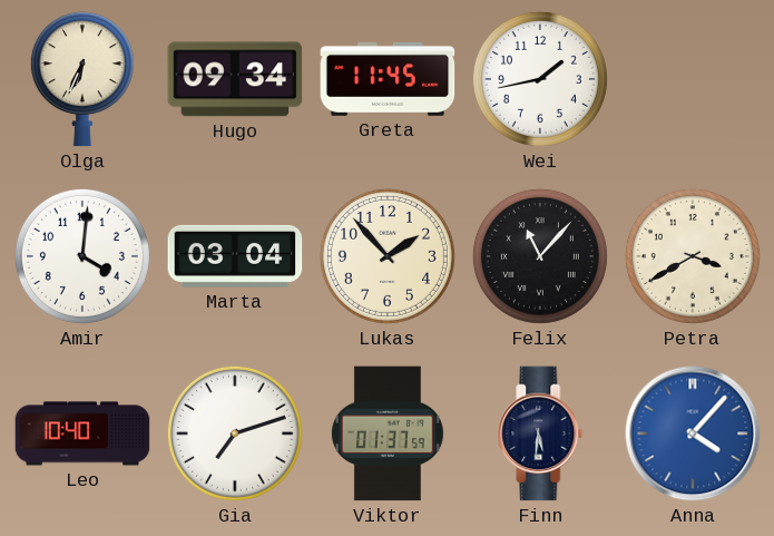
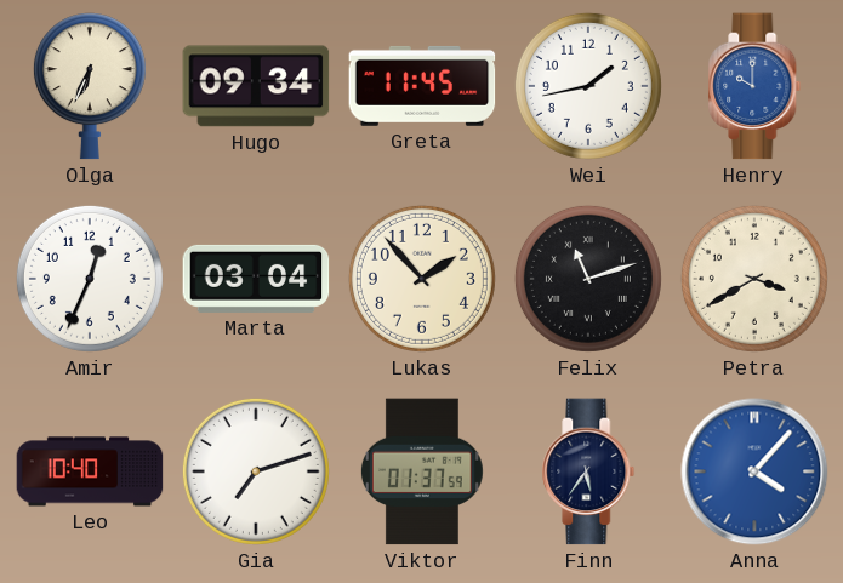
Henry: none -> 10:00
Amir: 4:01 -> 12:34
Felix: 11:07 -> 11:12
Finn: 5:31 -> 5:36
